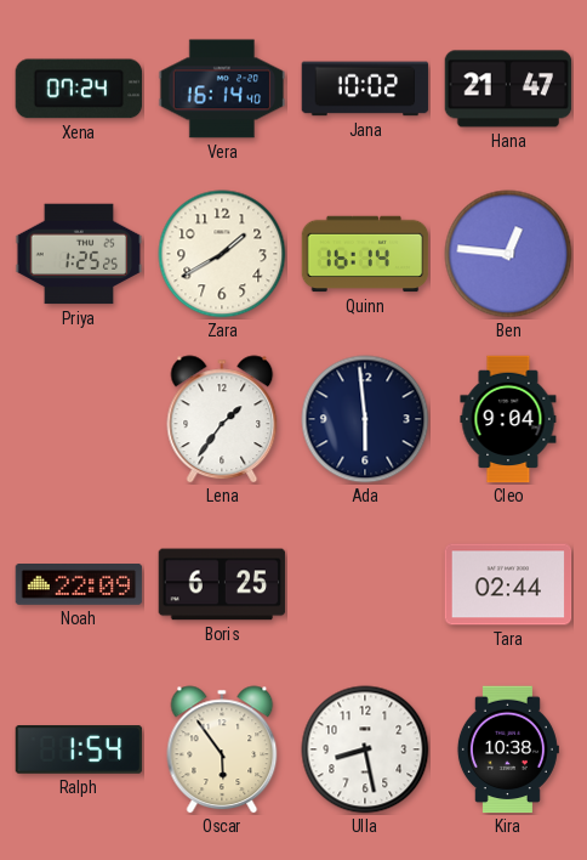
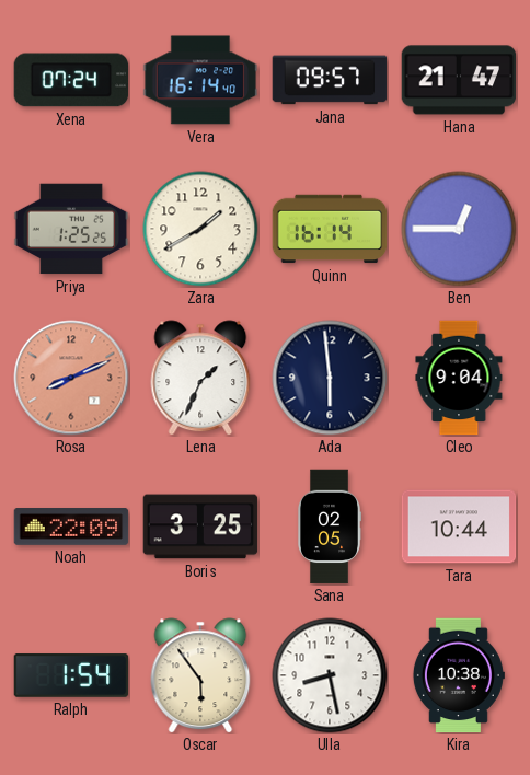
Jana: 10:02 -> 09:57
Ben: 12:46 -> 12:45
Rosa: none -> 8:11
Lena: 1:36 -> 1:34
Boris: 6:25 -> 3:25
Sana: none -> 02:05
Tara: 02:44 -> 10:44
